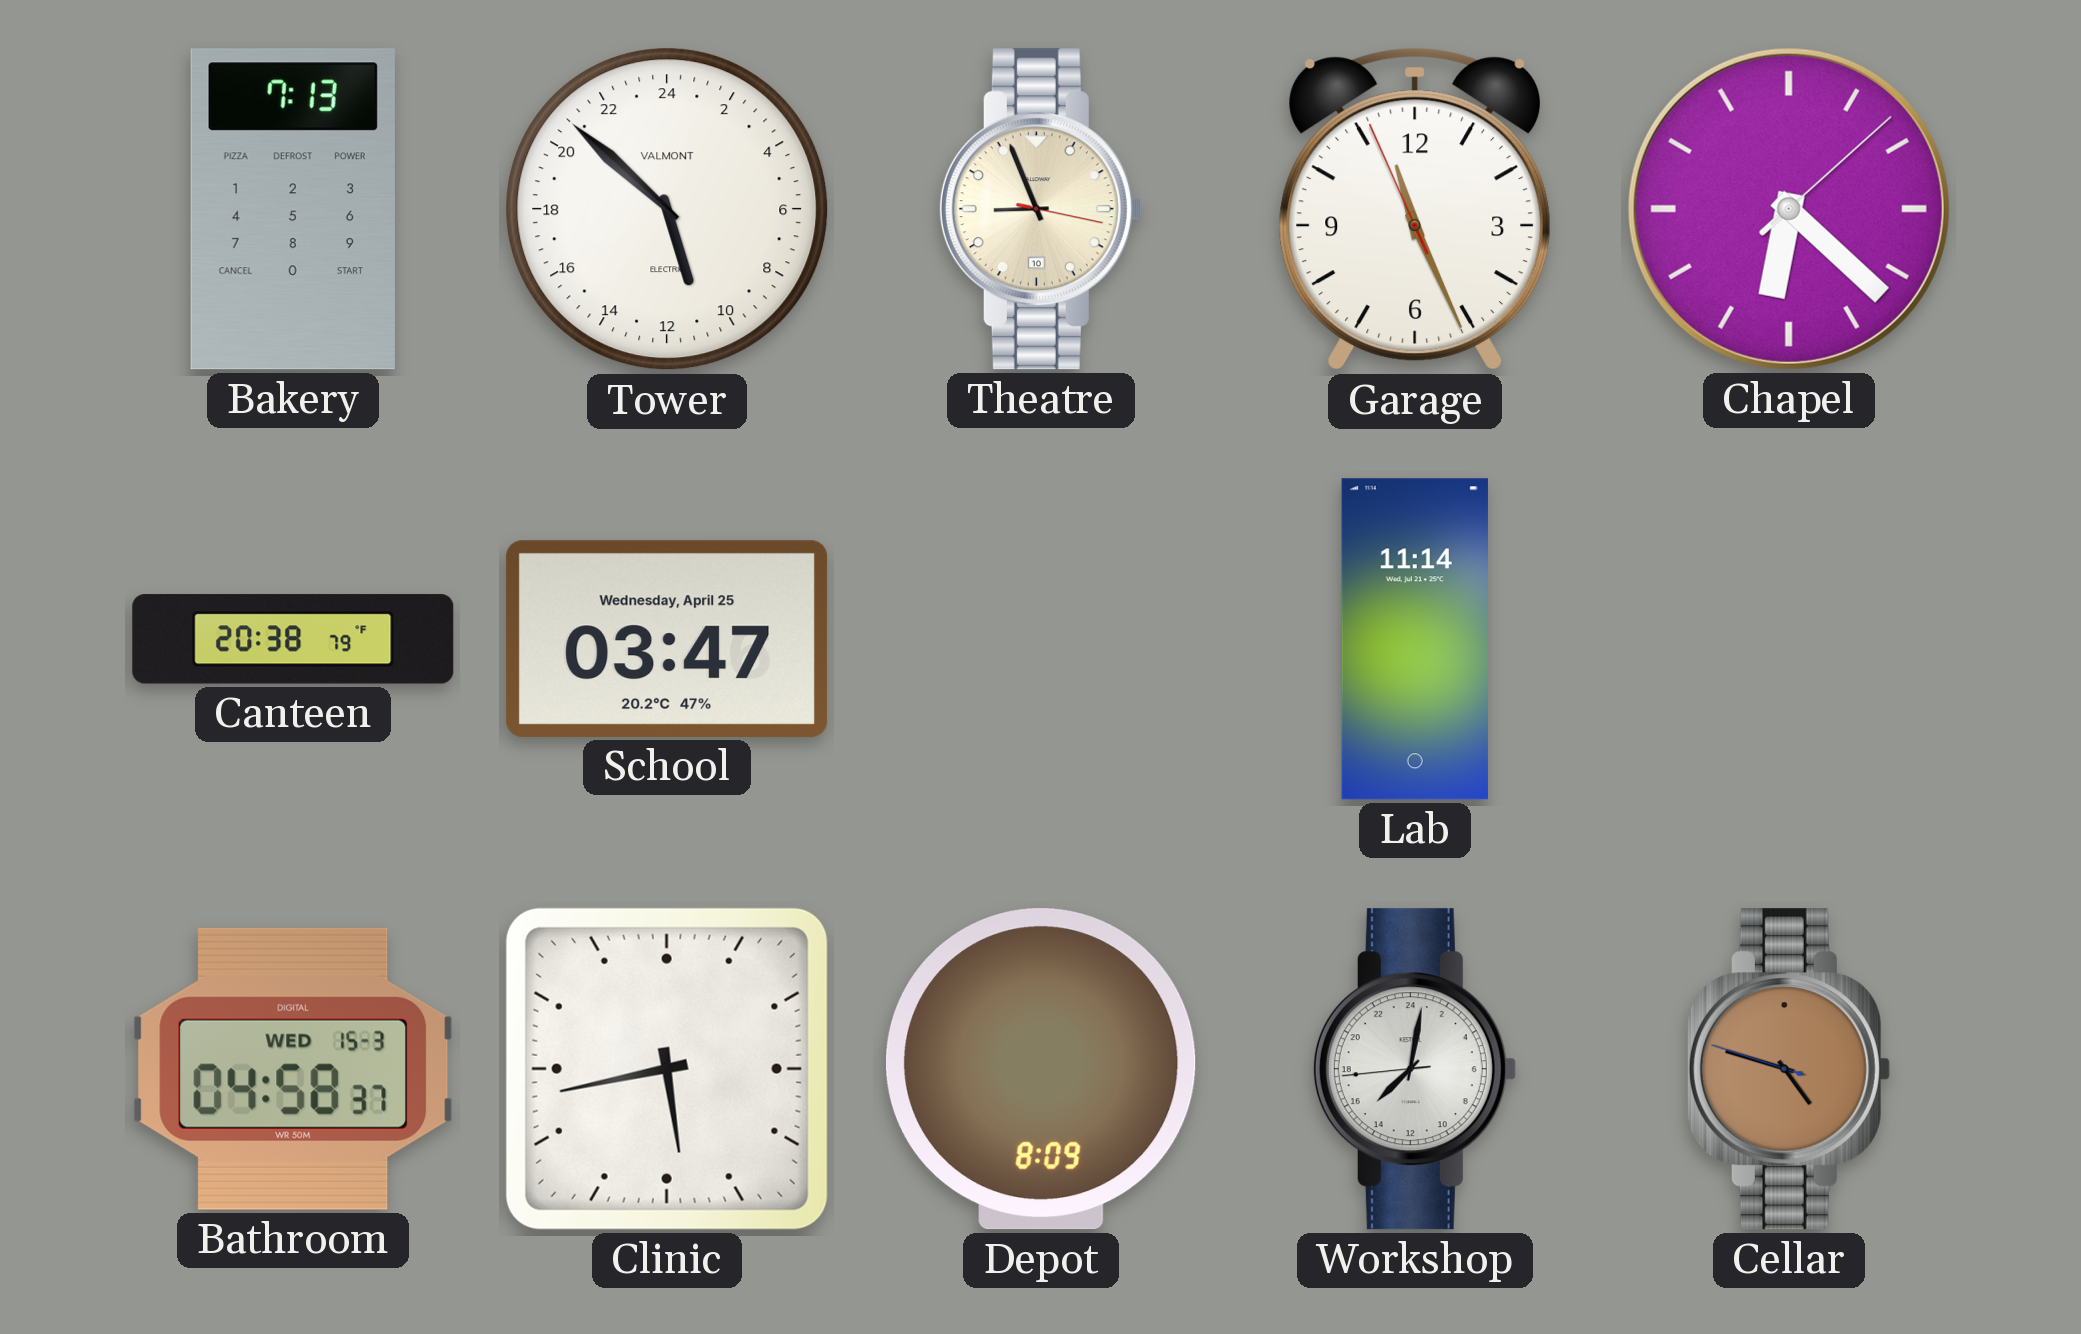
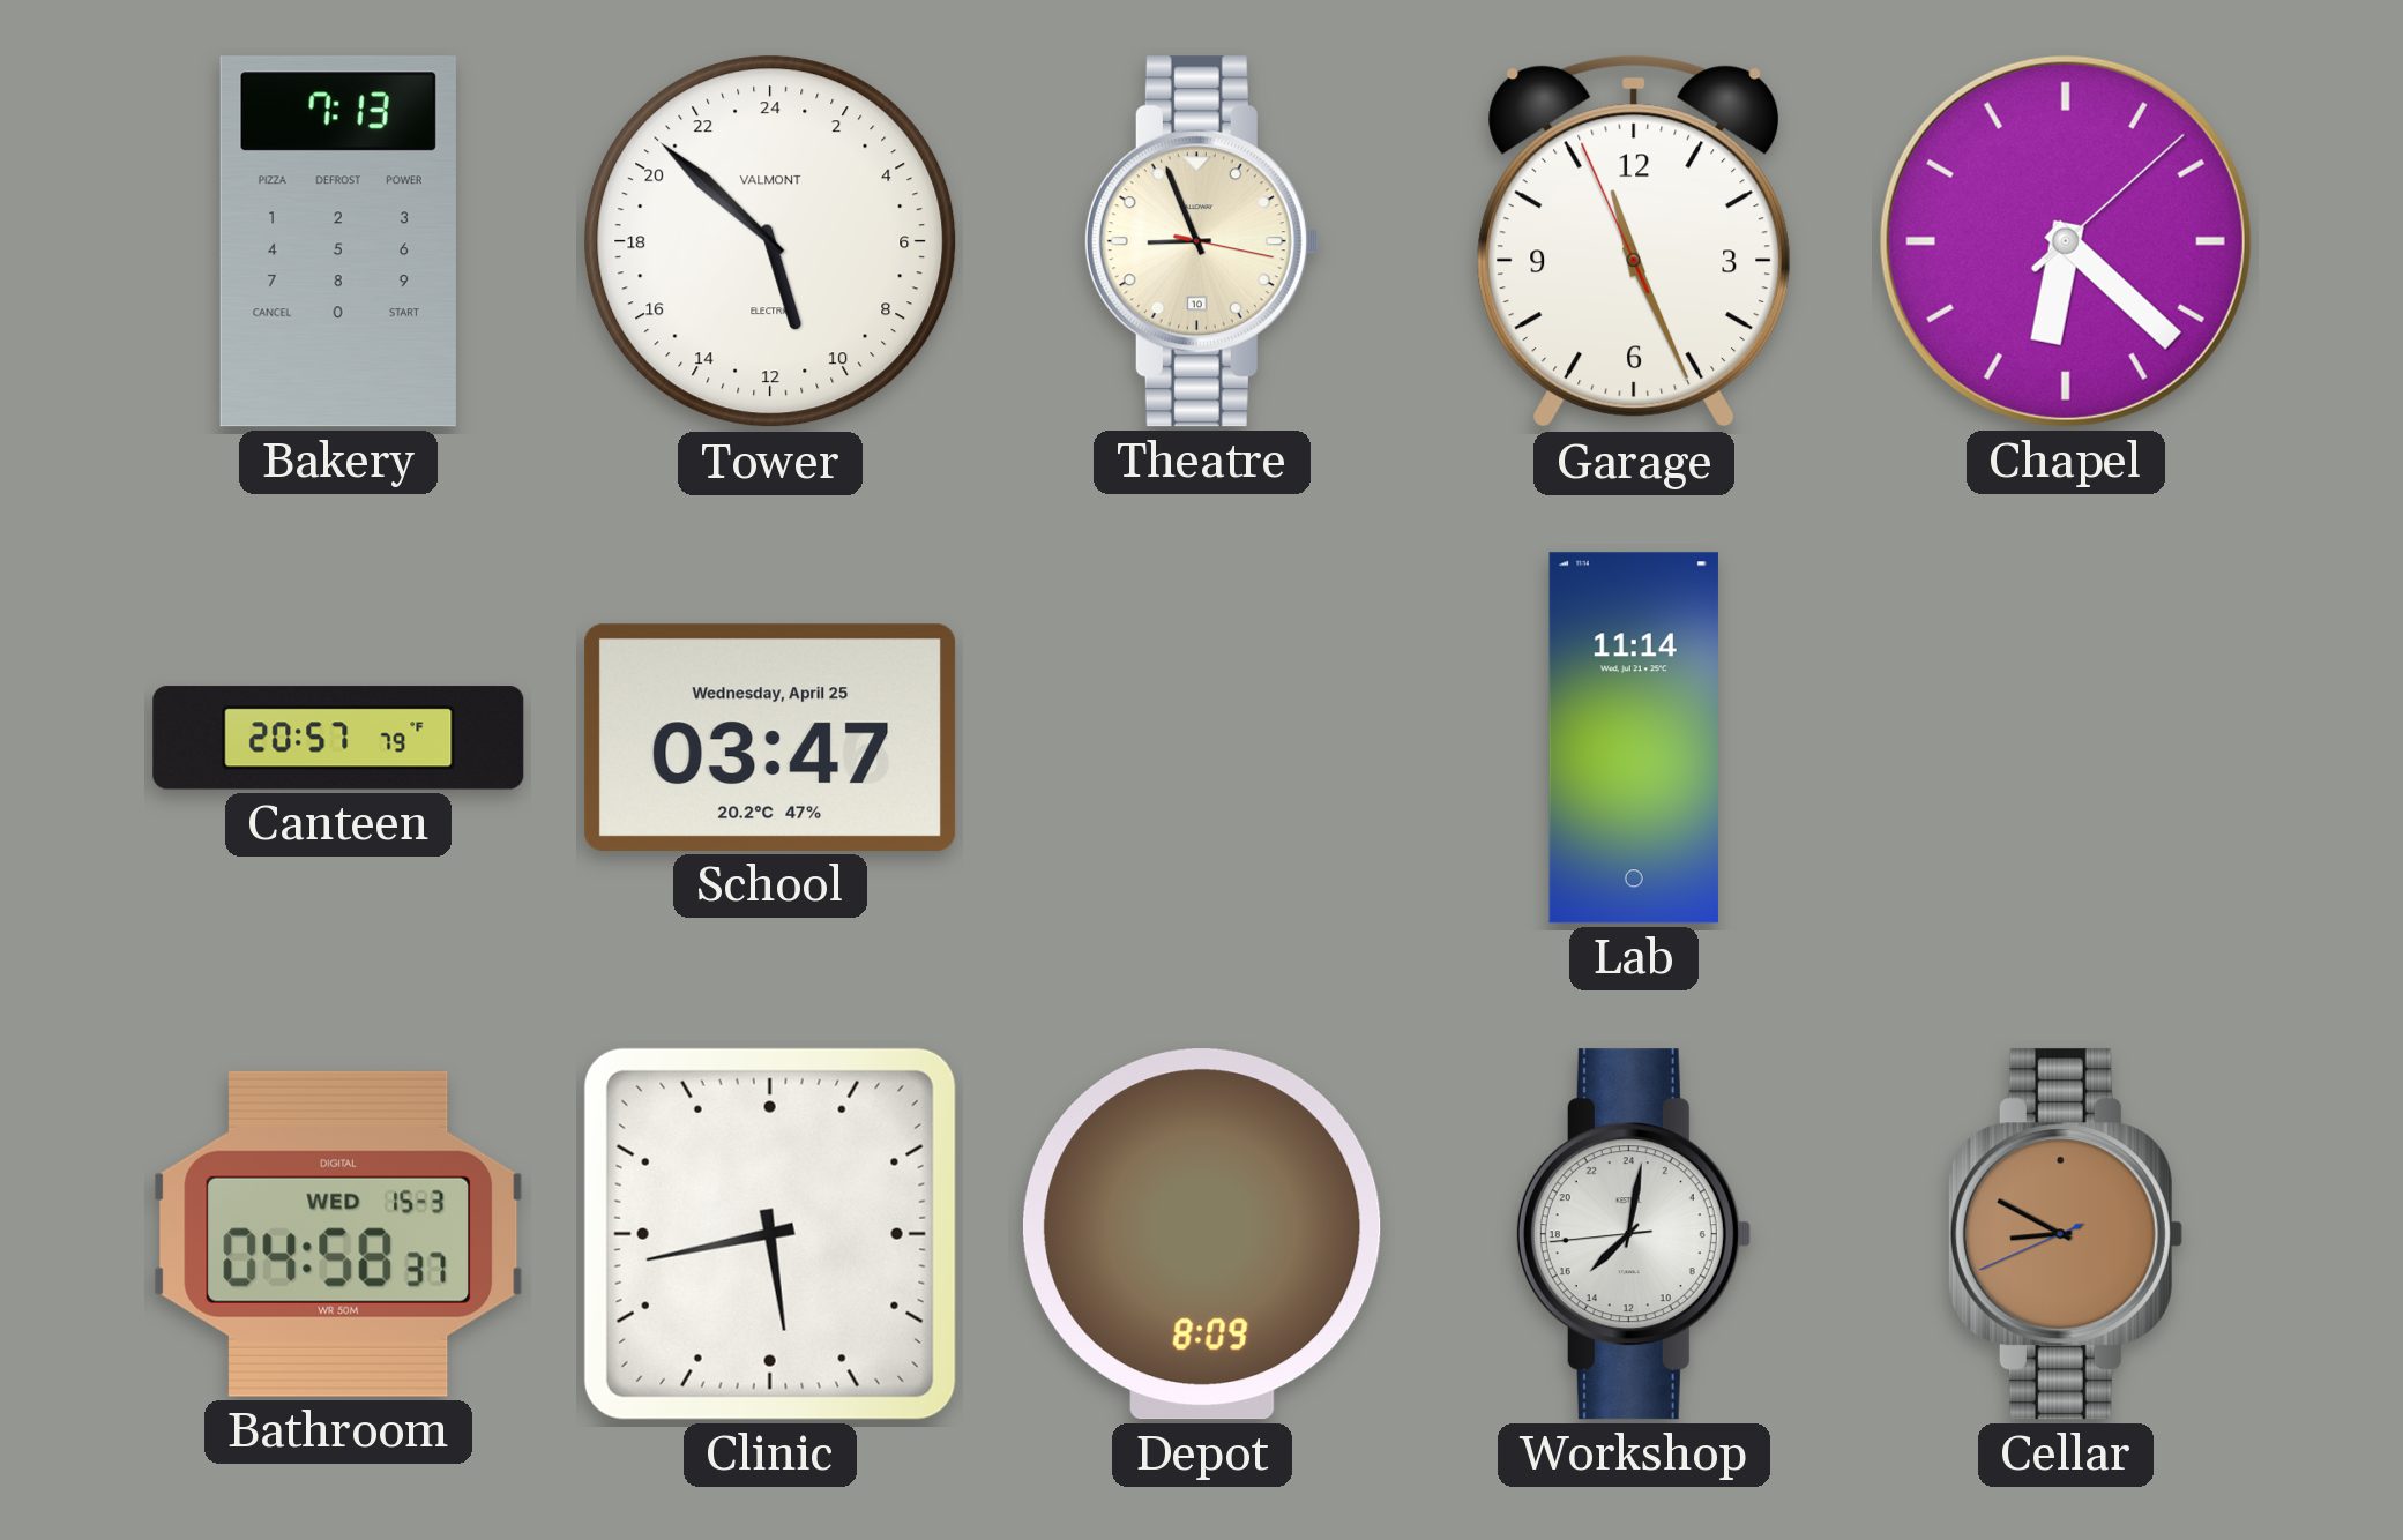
Canteen: 20:38 -> 20:57
Cellar: 4:47 -> 8:49
